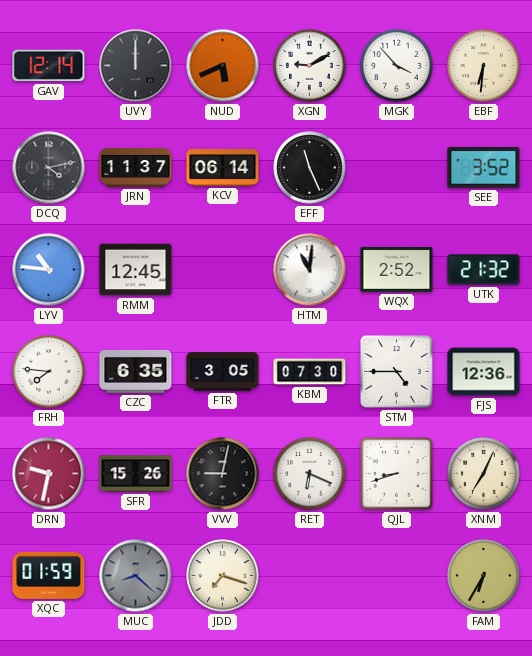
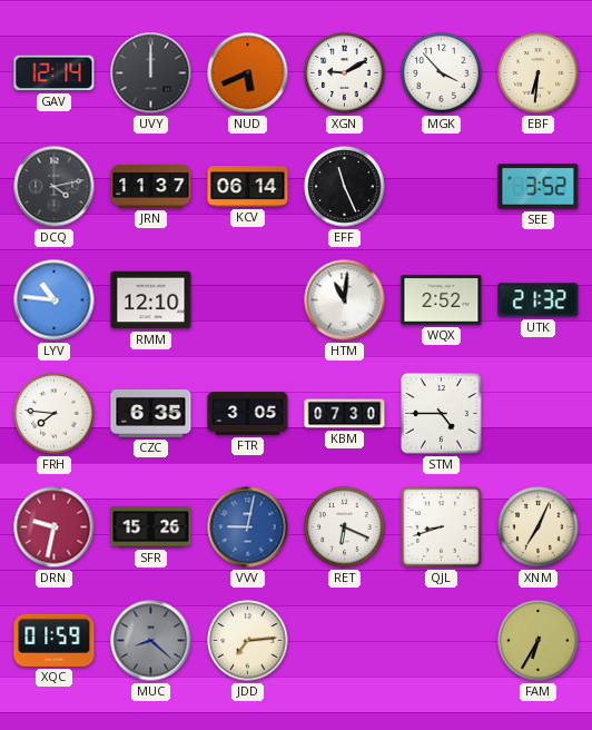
RMM: 12:45 -> 12:10
FJS: 12:36 -> none
VVV dial: black -> blue
JDD: 7:18 -> 7:14
